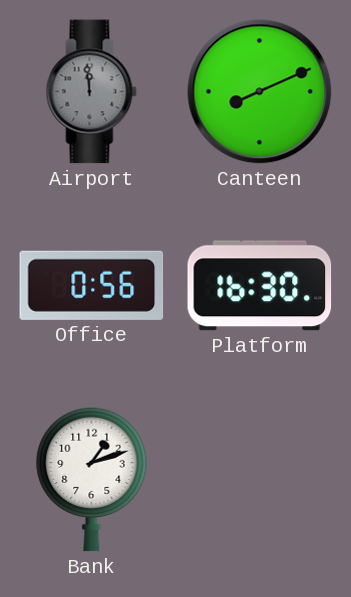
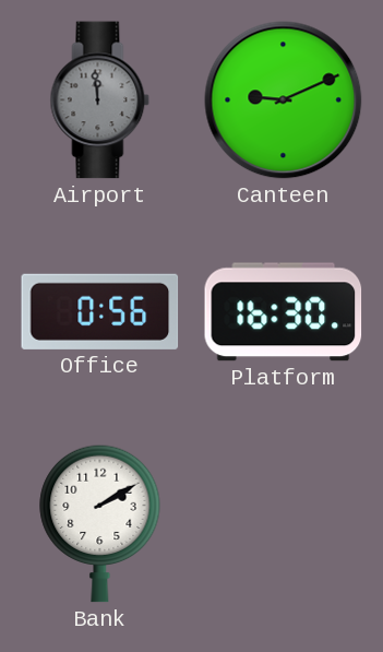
Canteen: 8:11 -> 9:11
Bank: 1:12 -> 2:10
